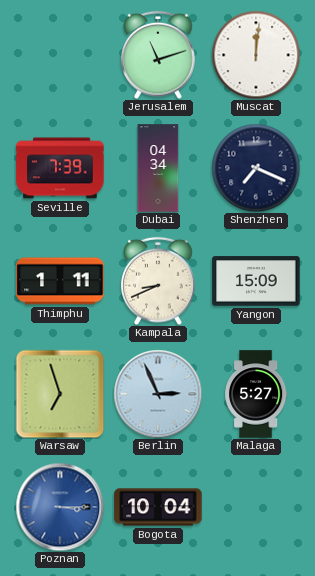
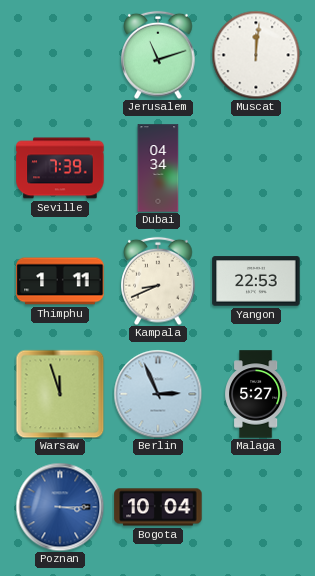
Shenzhen: 7:19 -> none
Yangon: 15:09 -> 22:53
Warsaw: 6:57 -> 11:57
